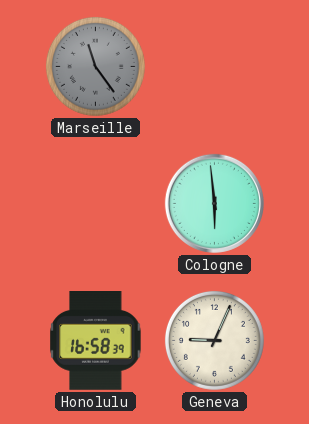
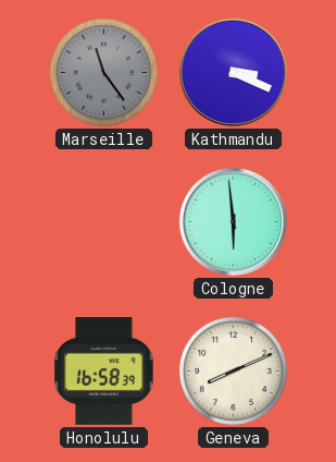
Kathmandu: none -> 3:19
Geneva: 9:04 -> 8:11
